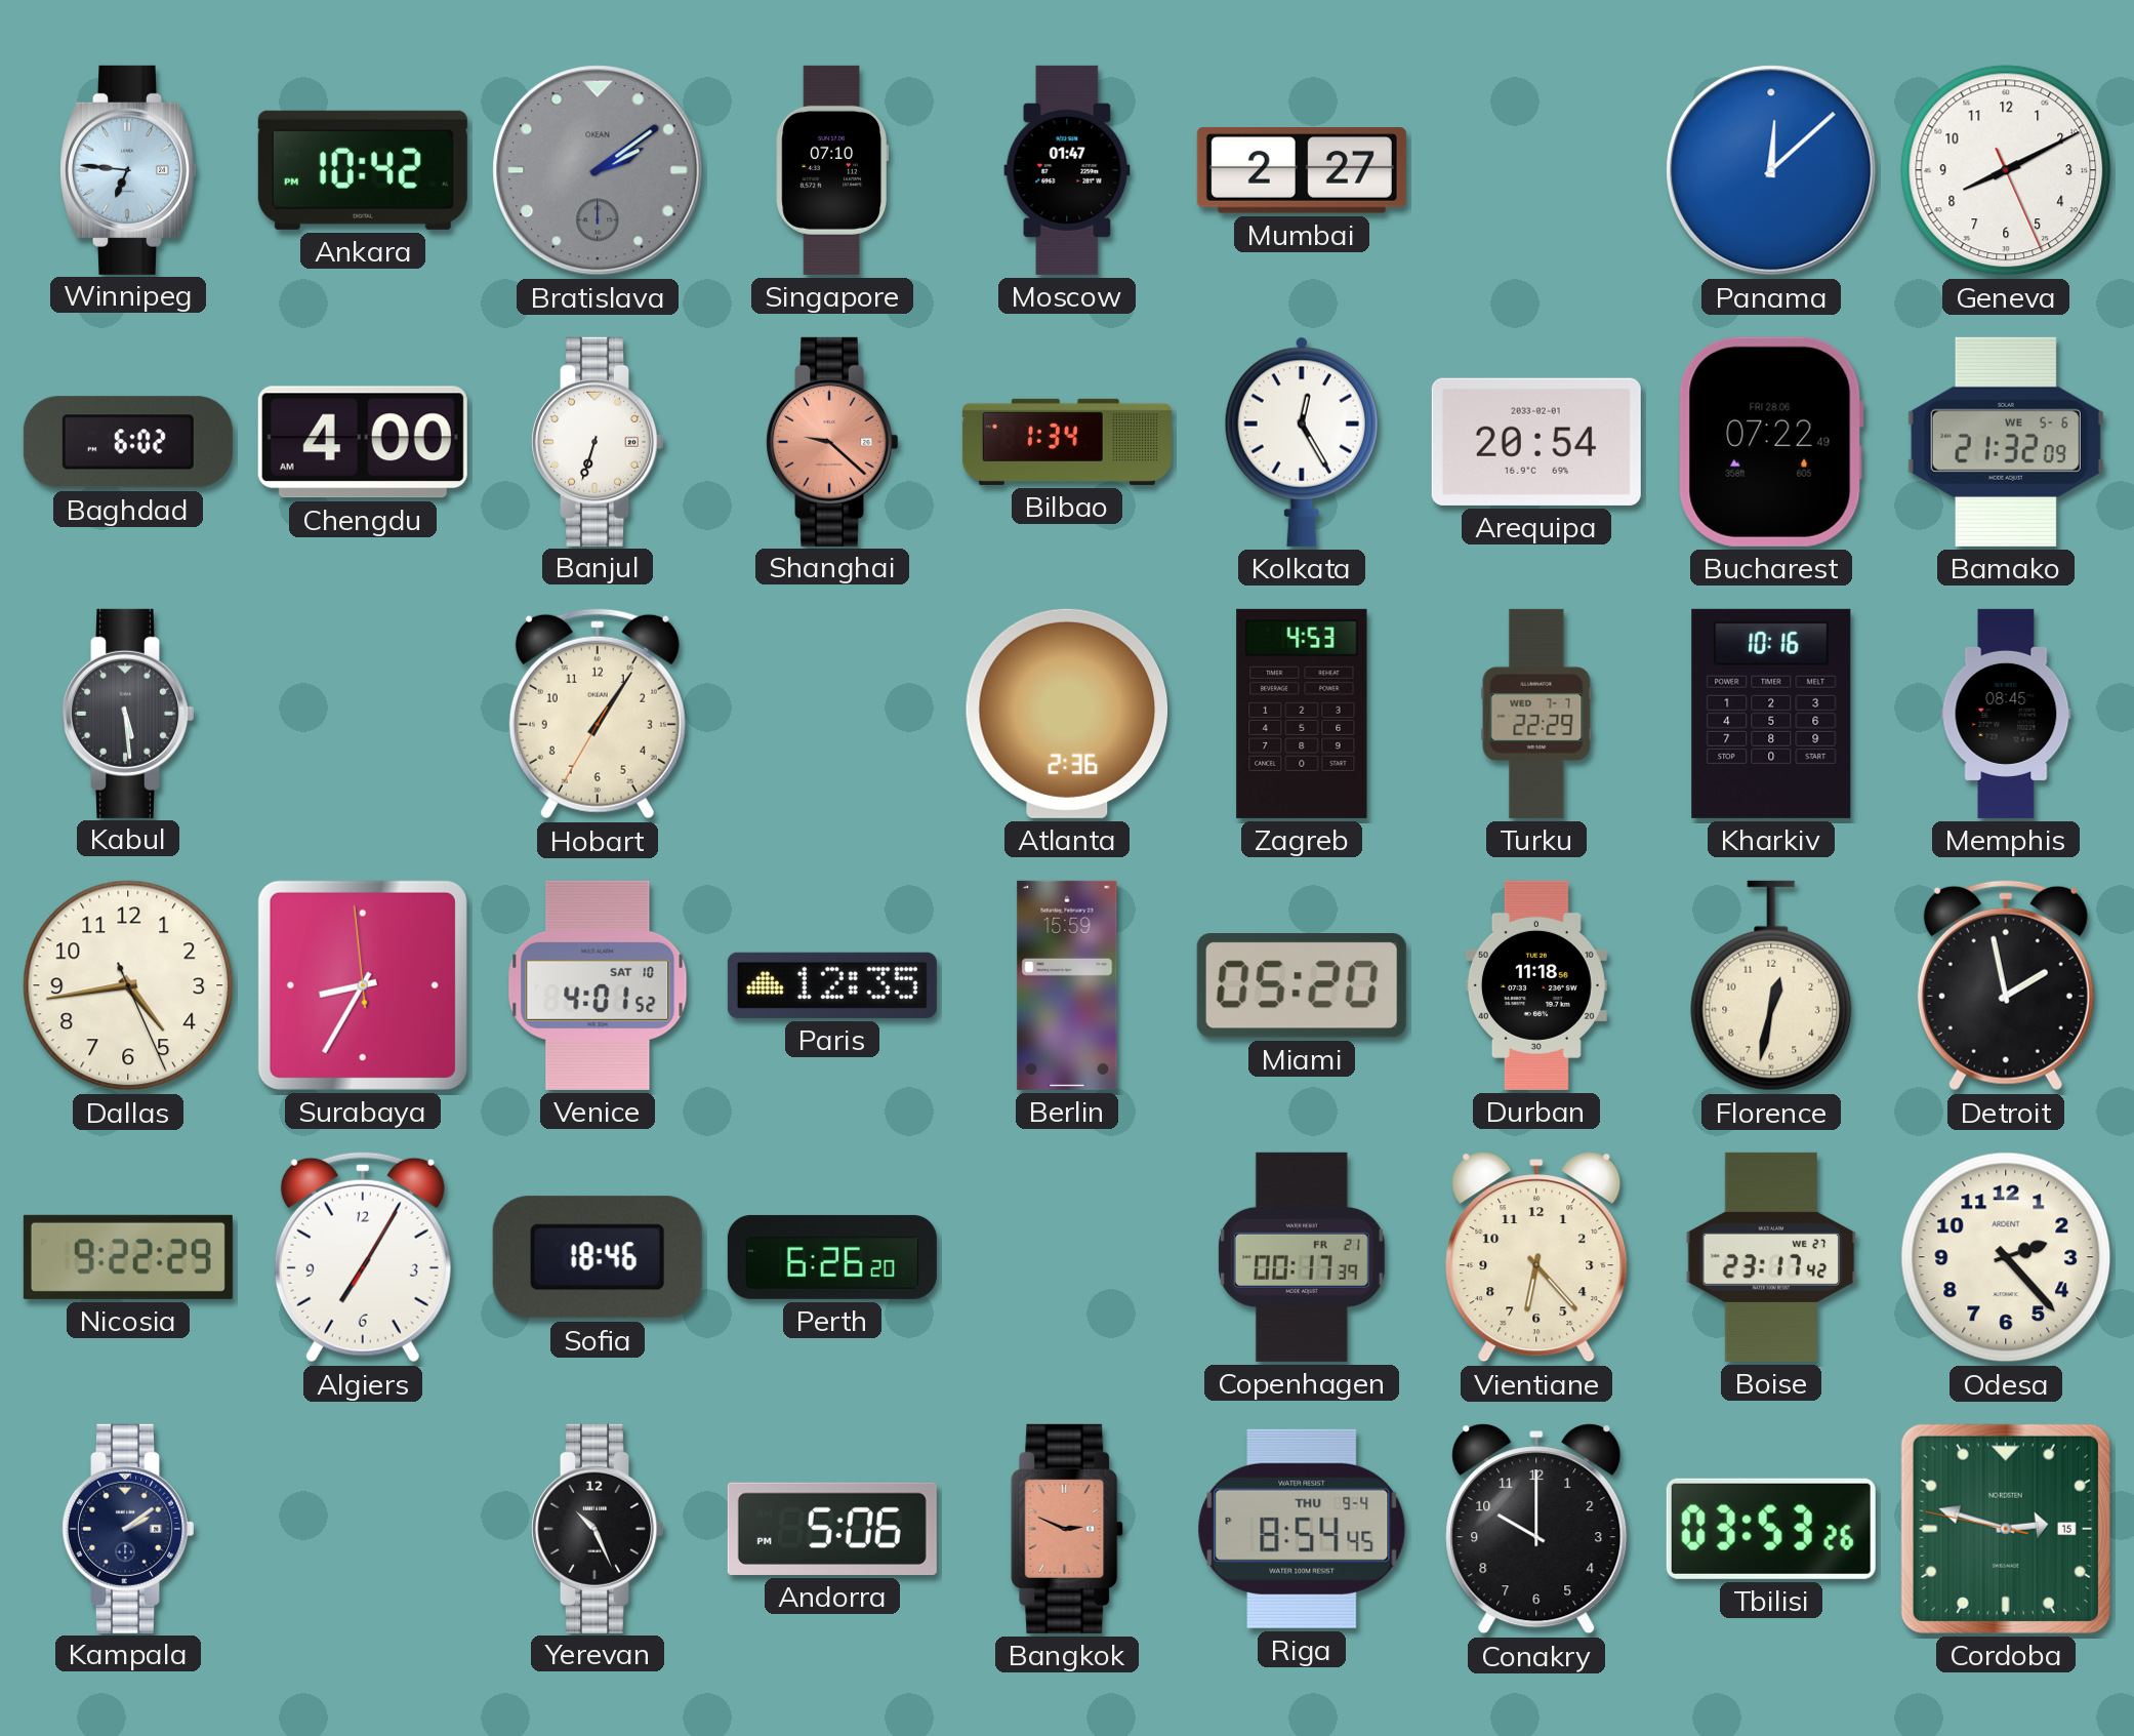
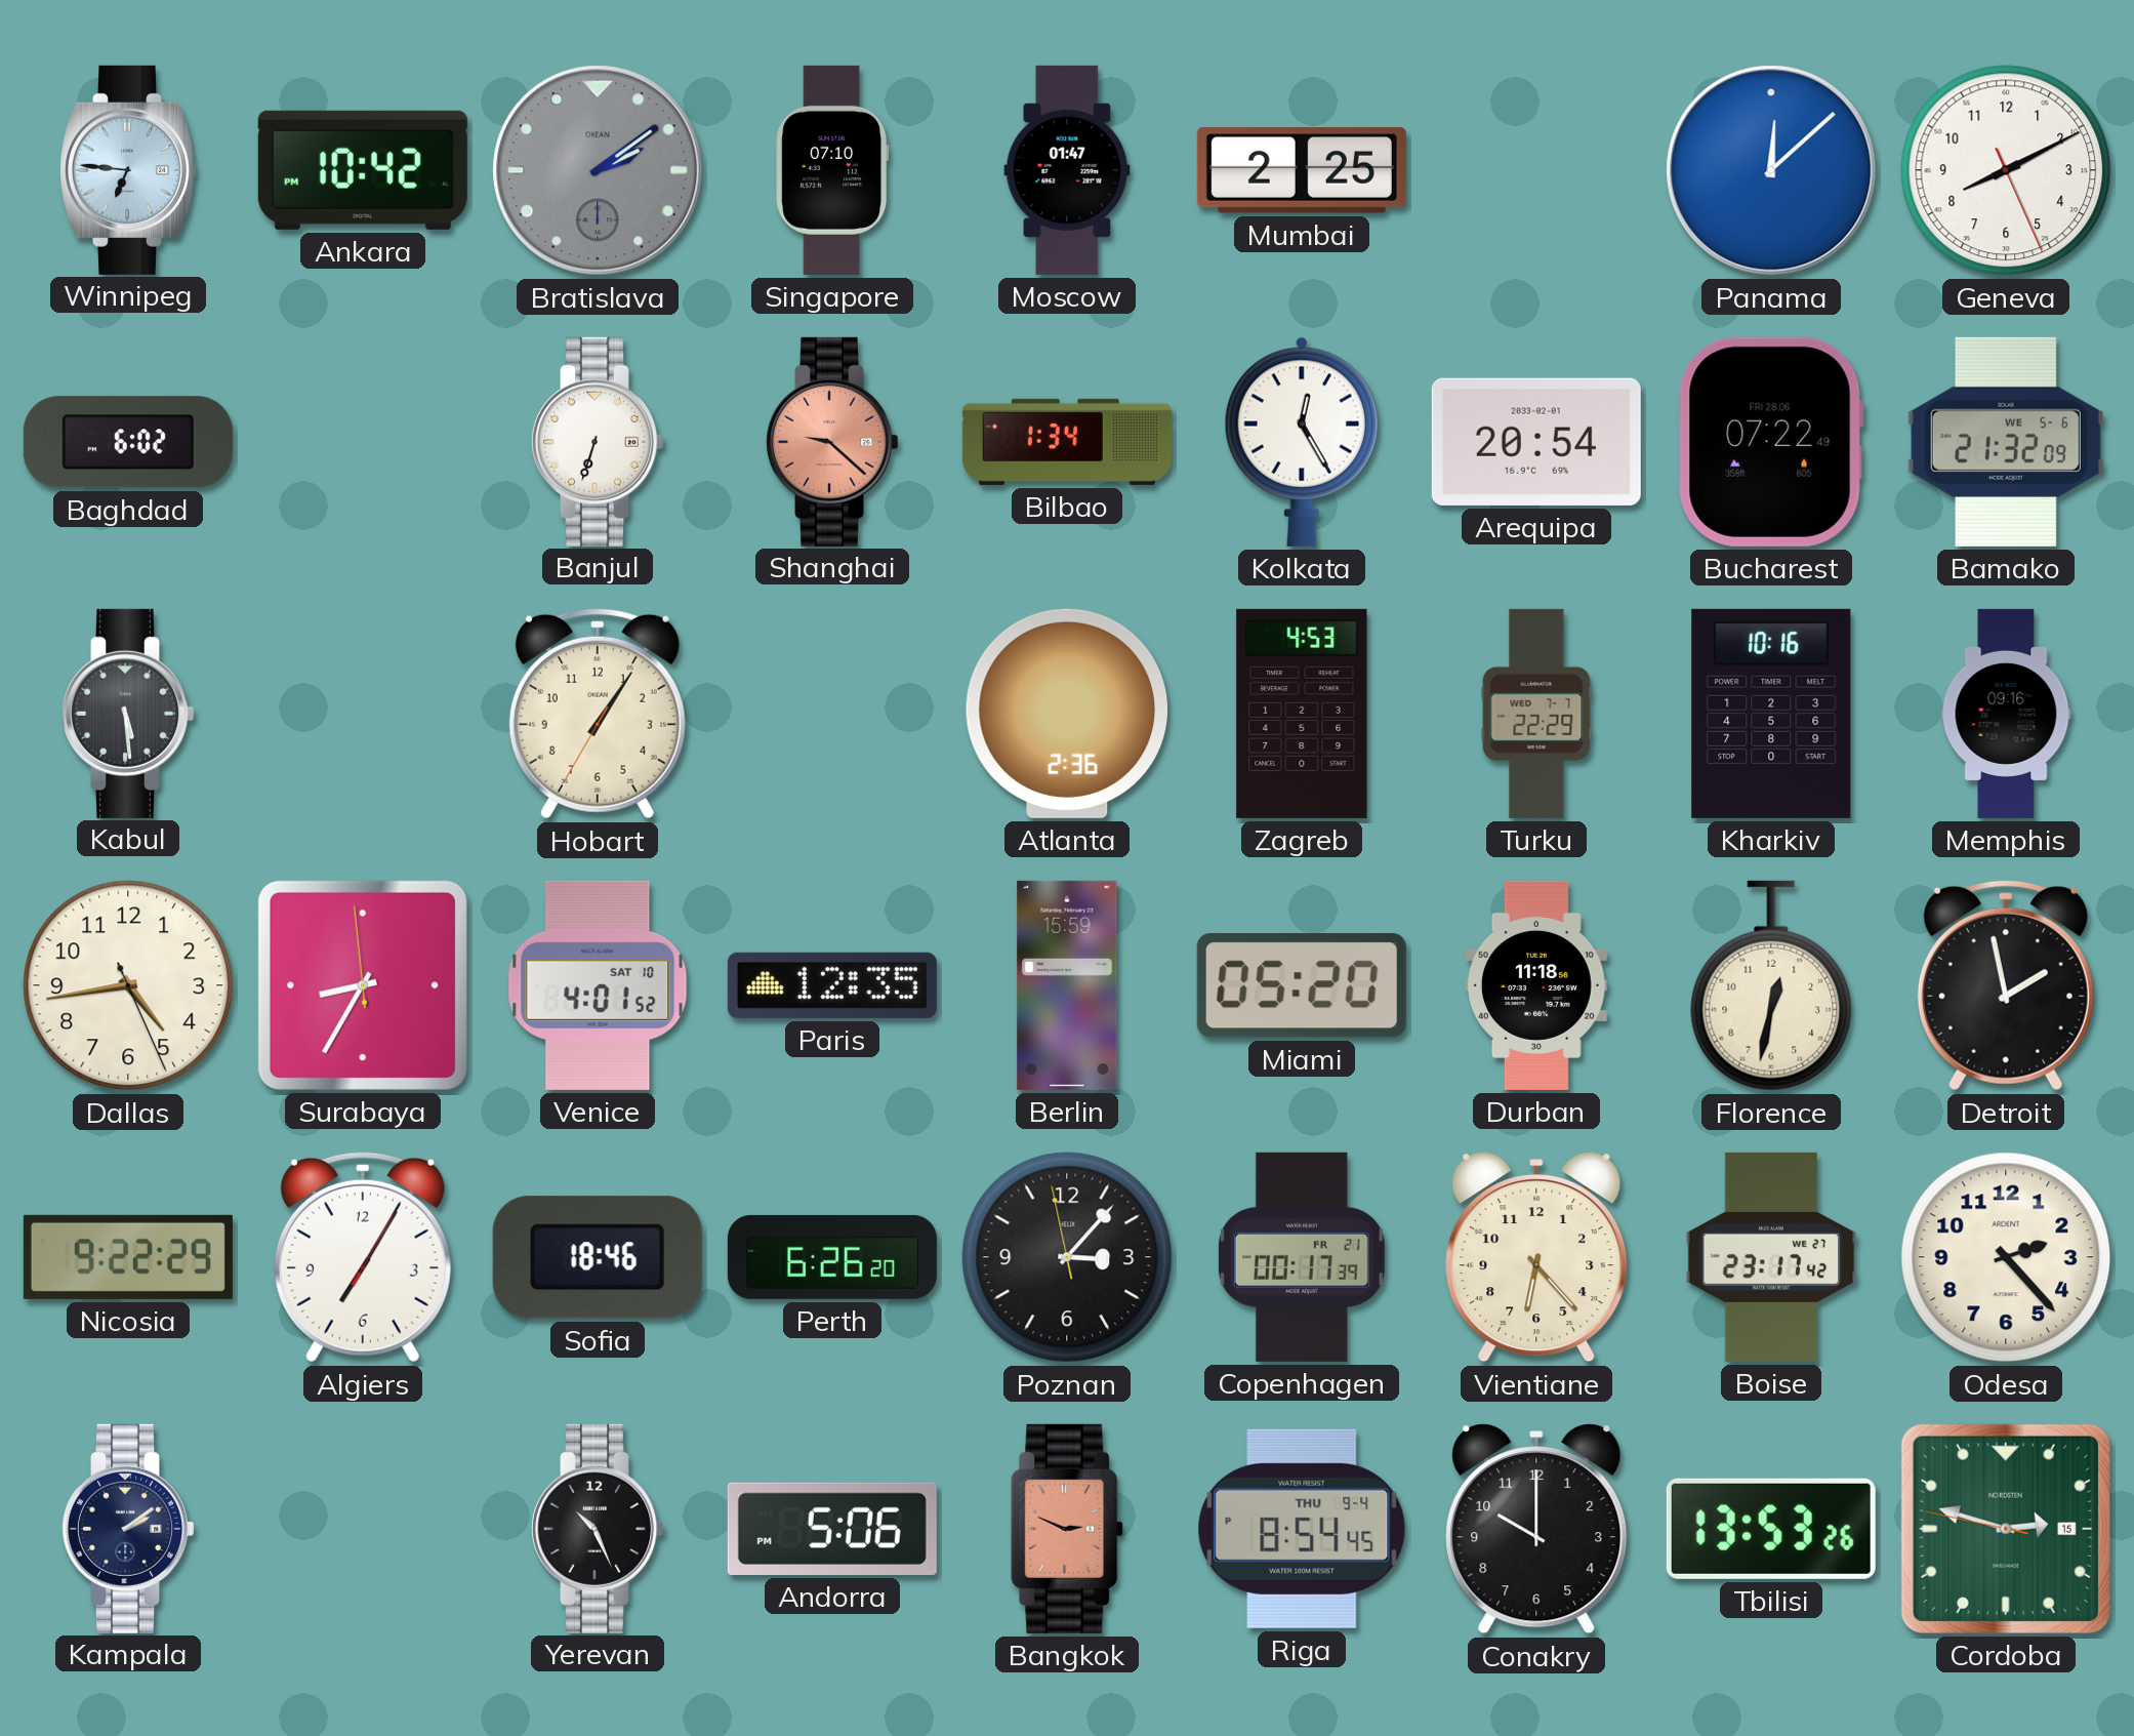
Mumbai: 2:27 -> 2:25
Chengdu: 4:00 -> none
Memphis: 08:45 -> 09:16
Poznan: none -> 3:06
Tbilisi: 03:53 -> 13:53
